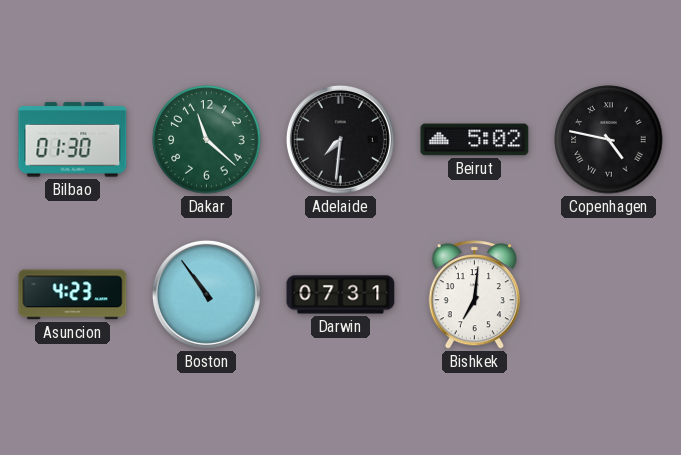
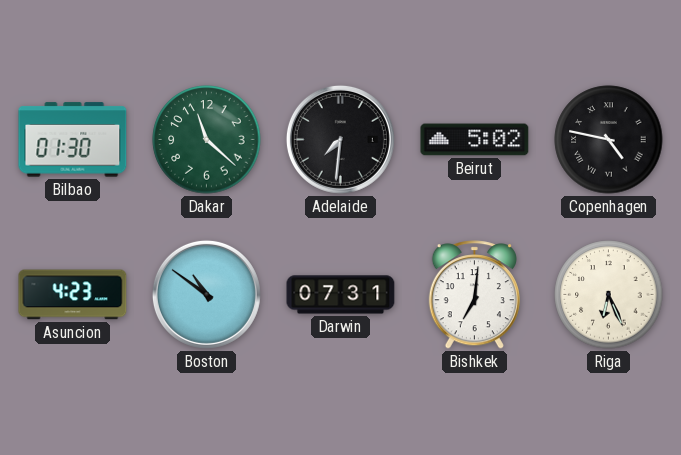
Boston: 10:54 -> 10:51
Riga: none -> 6:26
